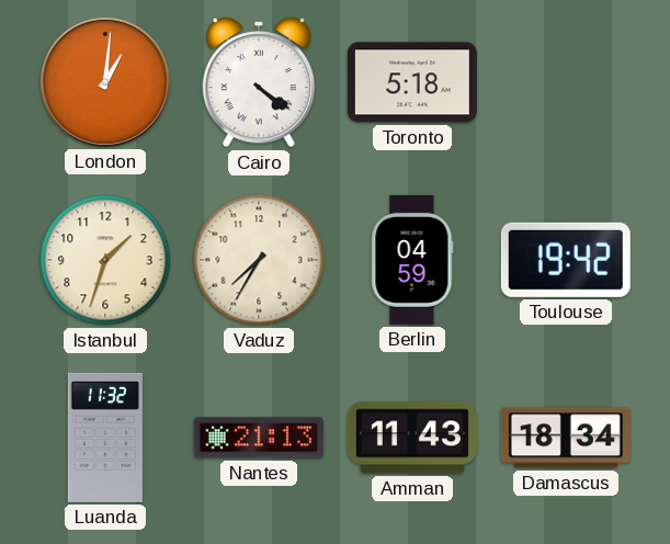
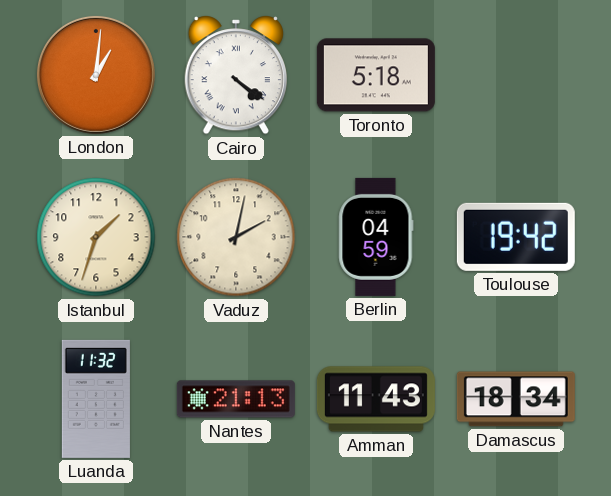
Vaduz: 7:35 -> 2:02
